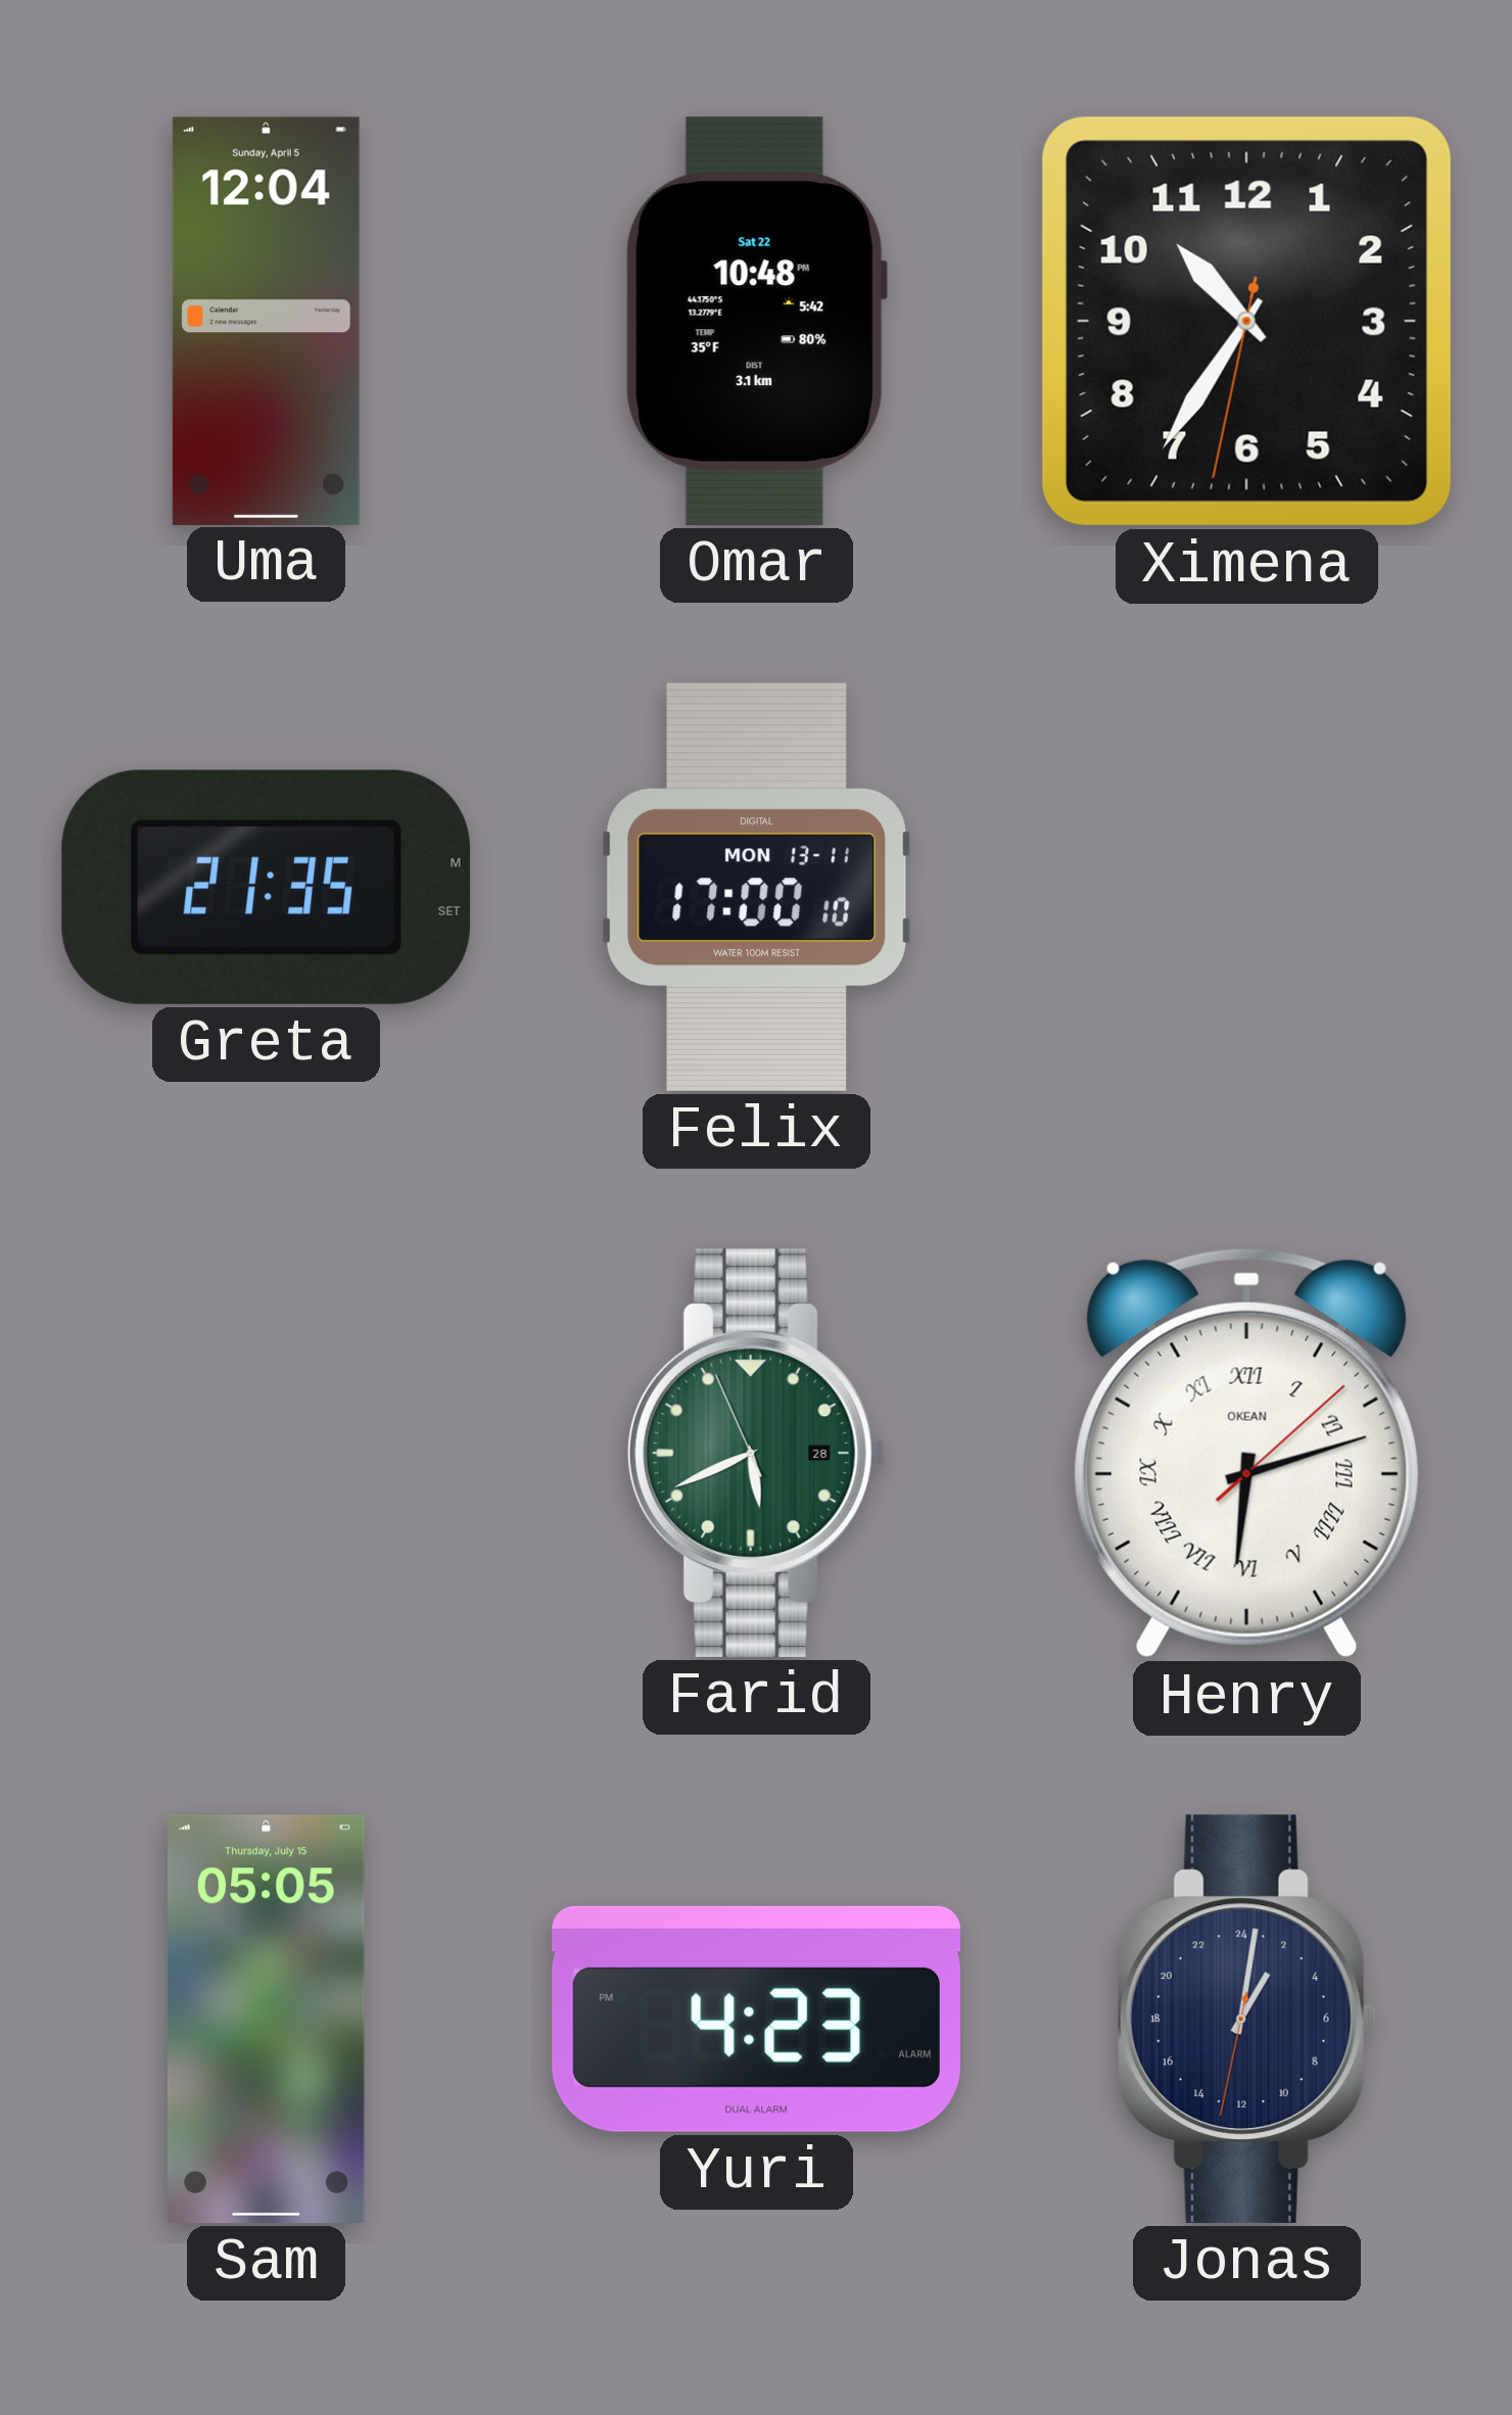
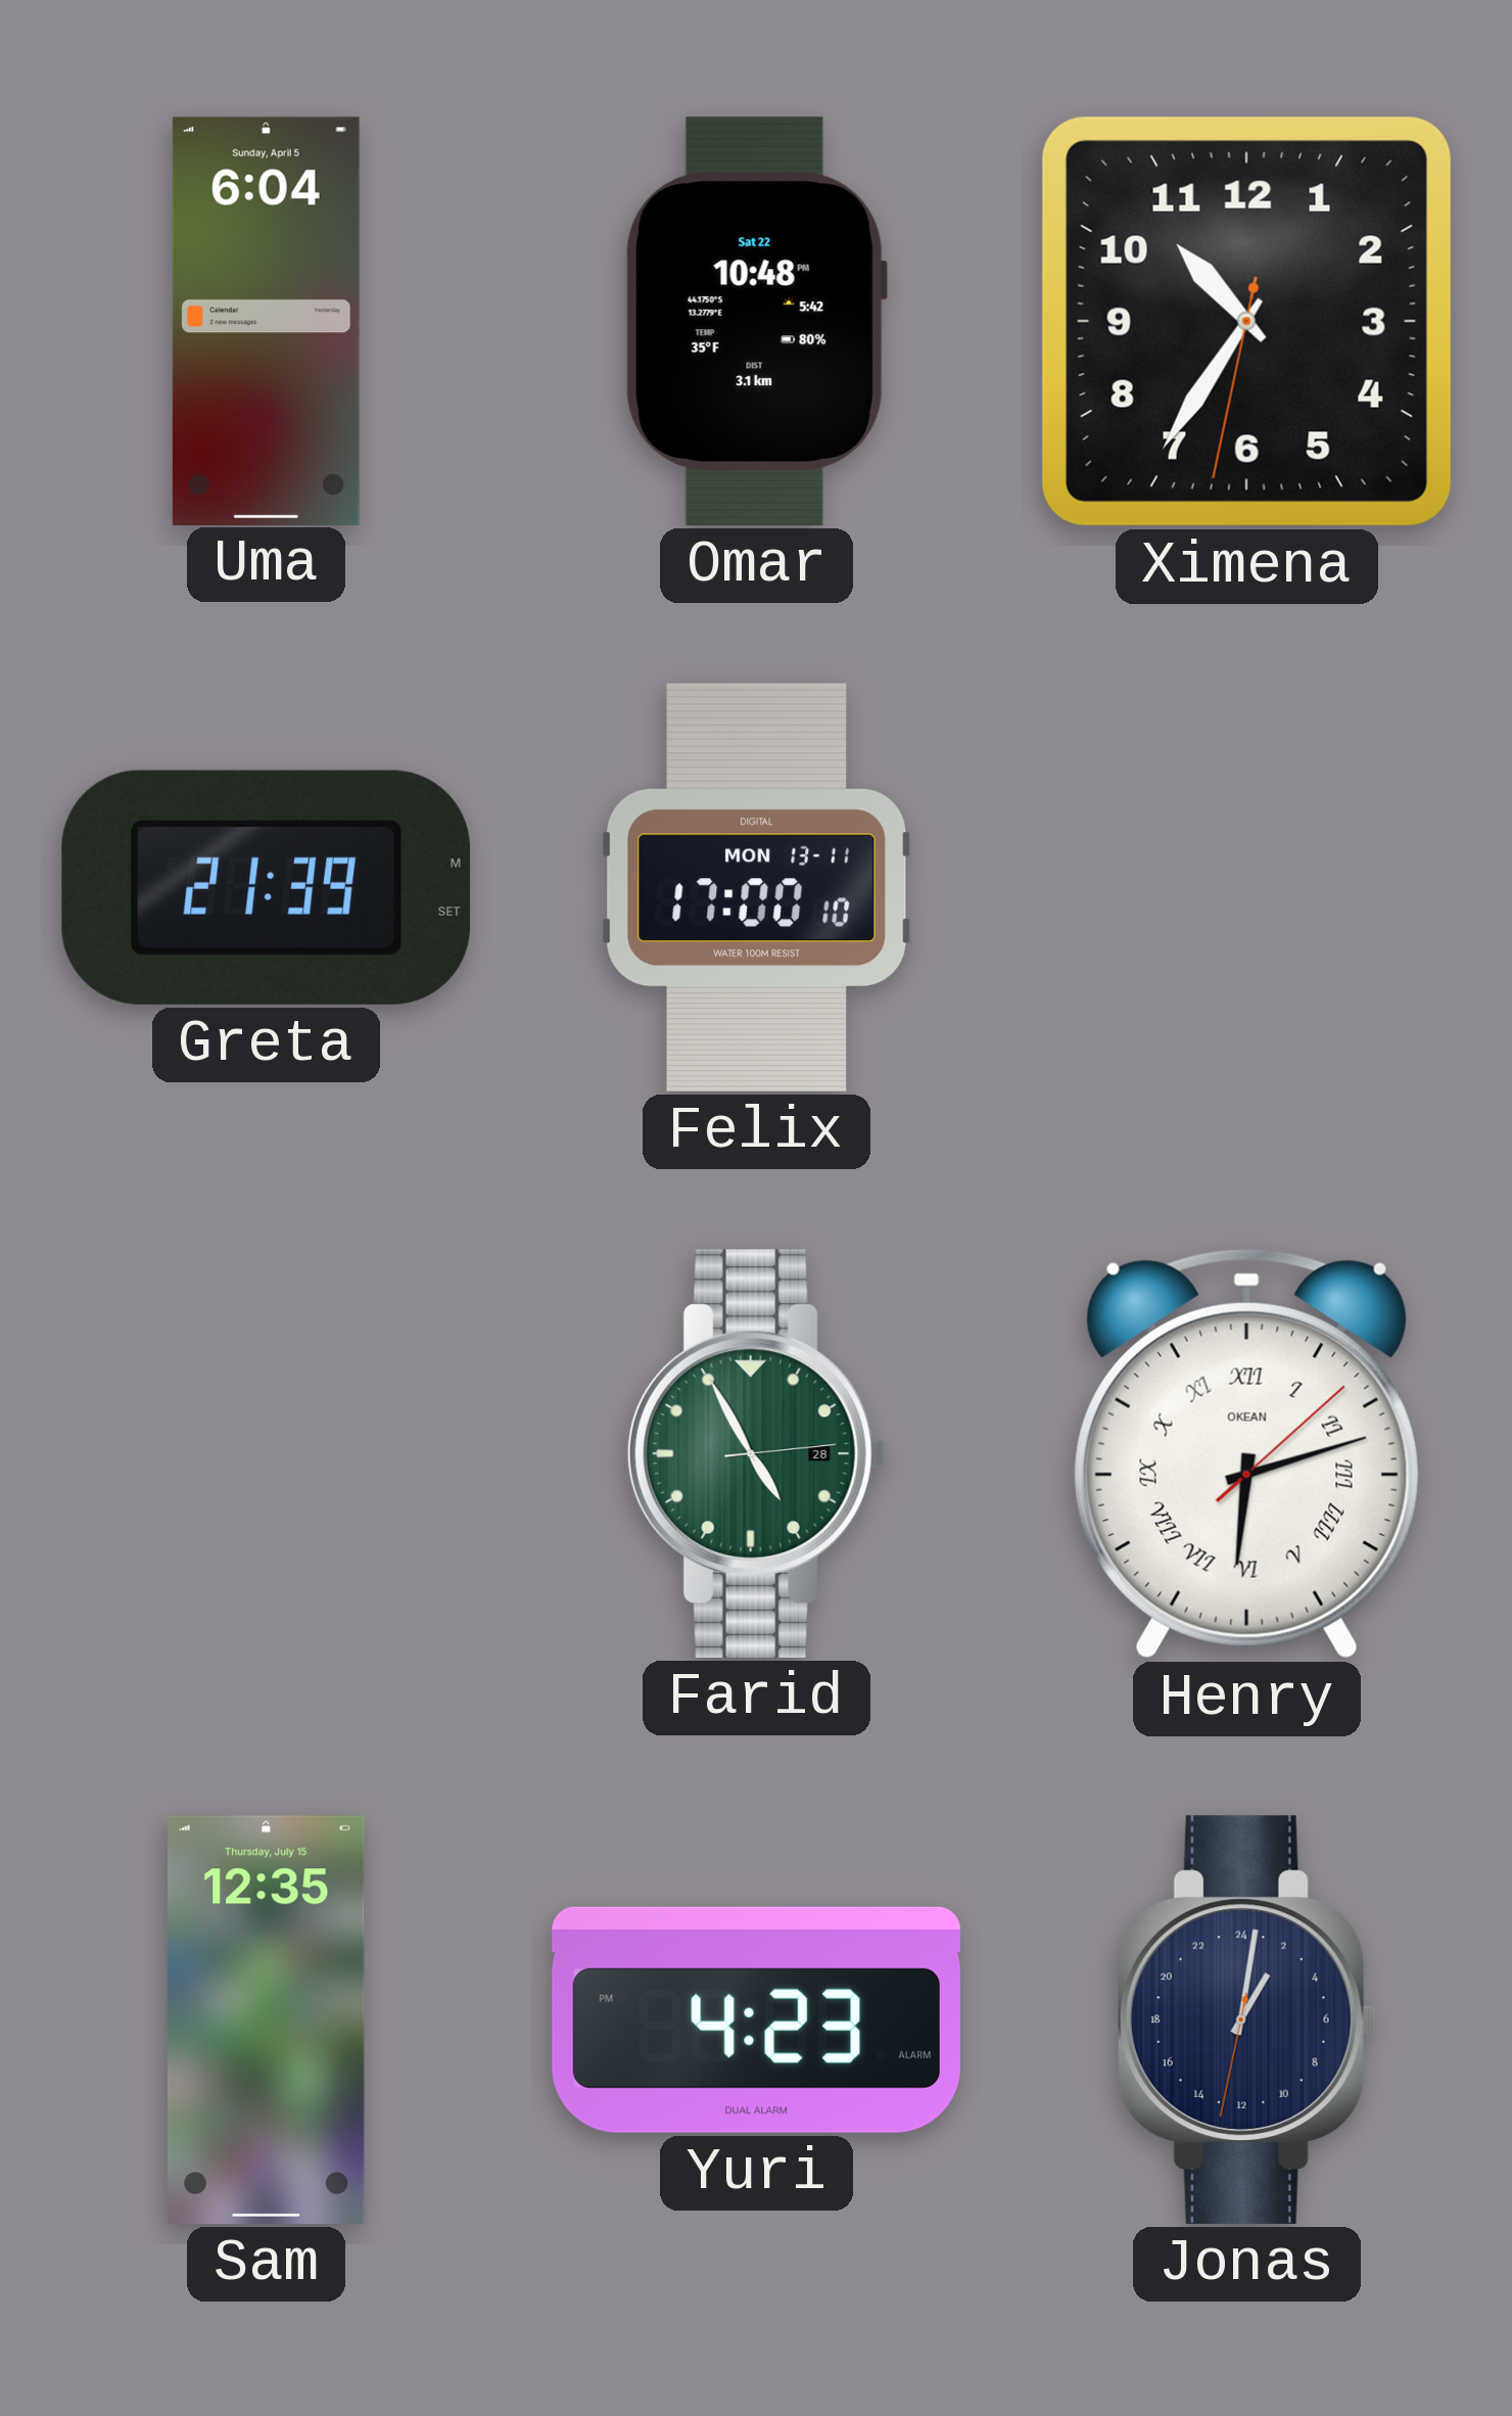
Uma: 12:04 -> 6:04
Greta: 21:35 -> 21:39
Farid: 5:40 -> 4:55
Sam: 05:05 -> 12:35
